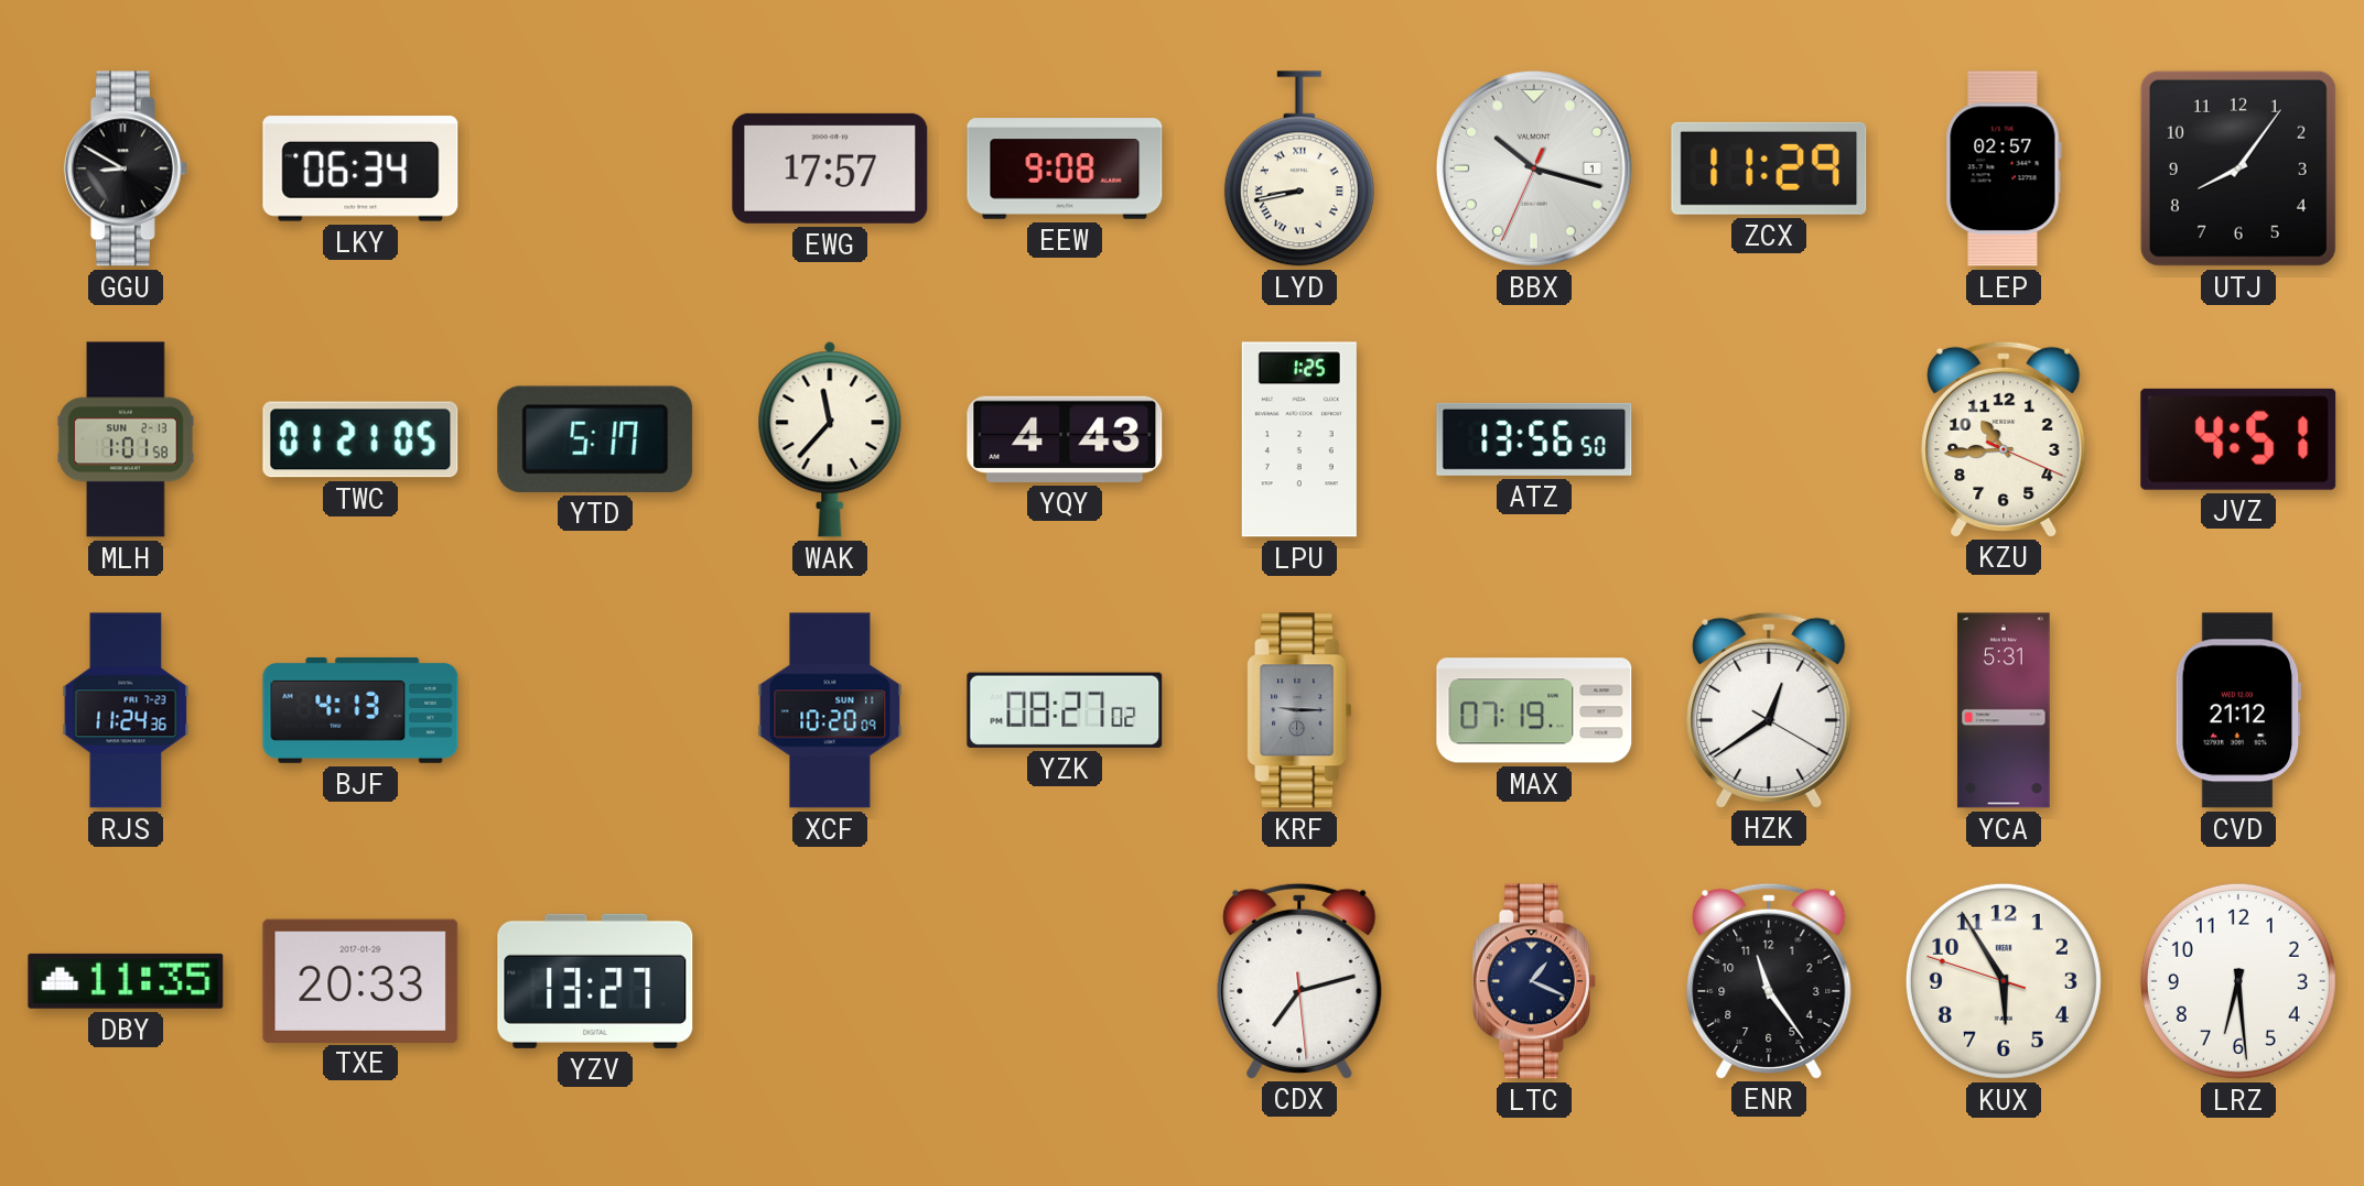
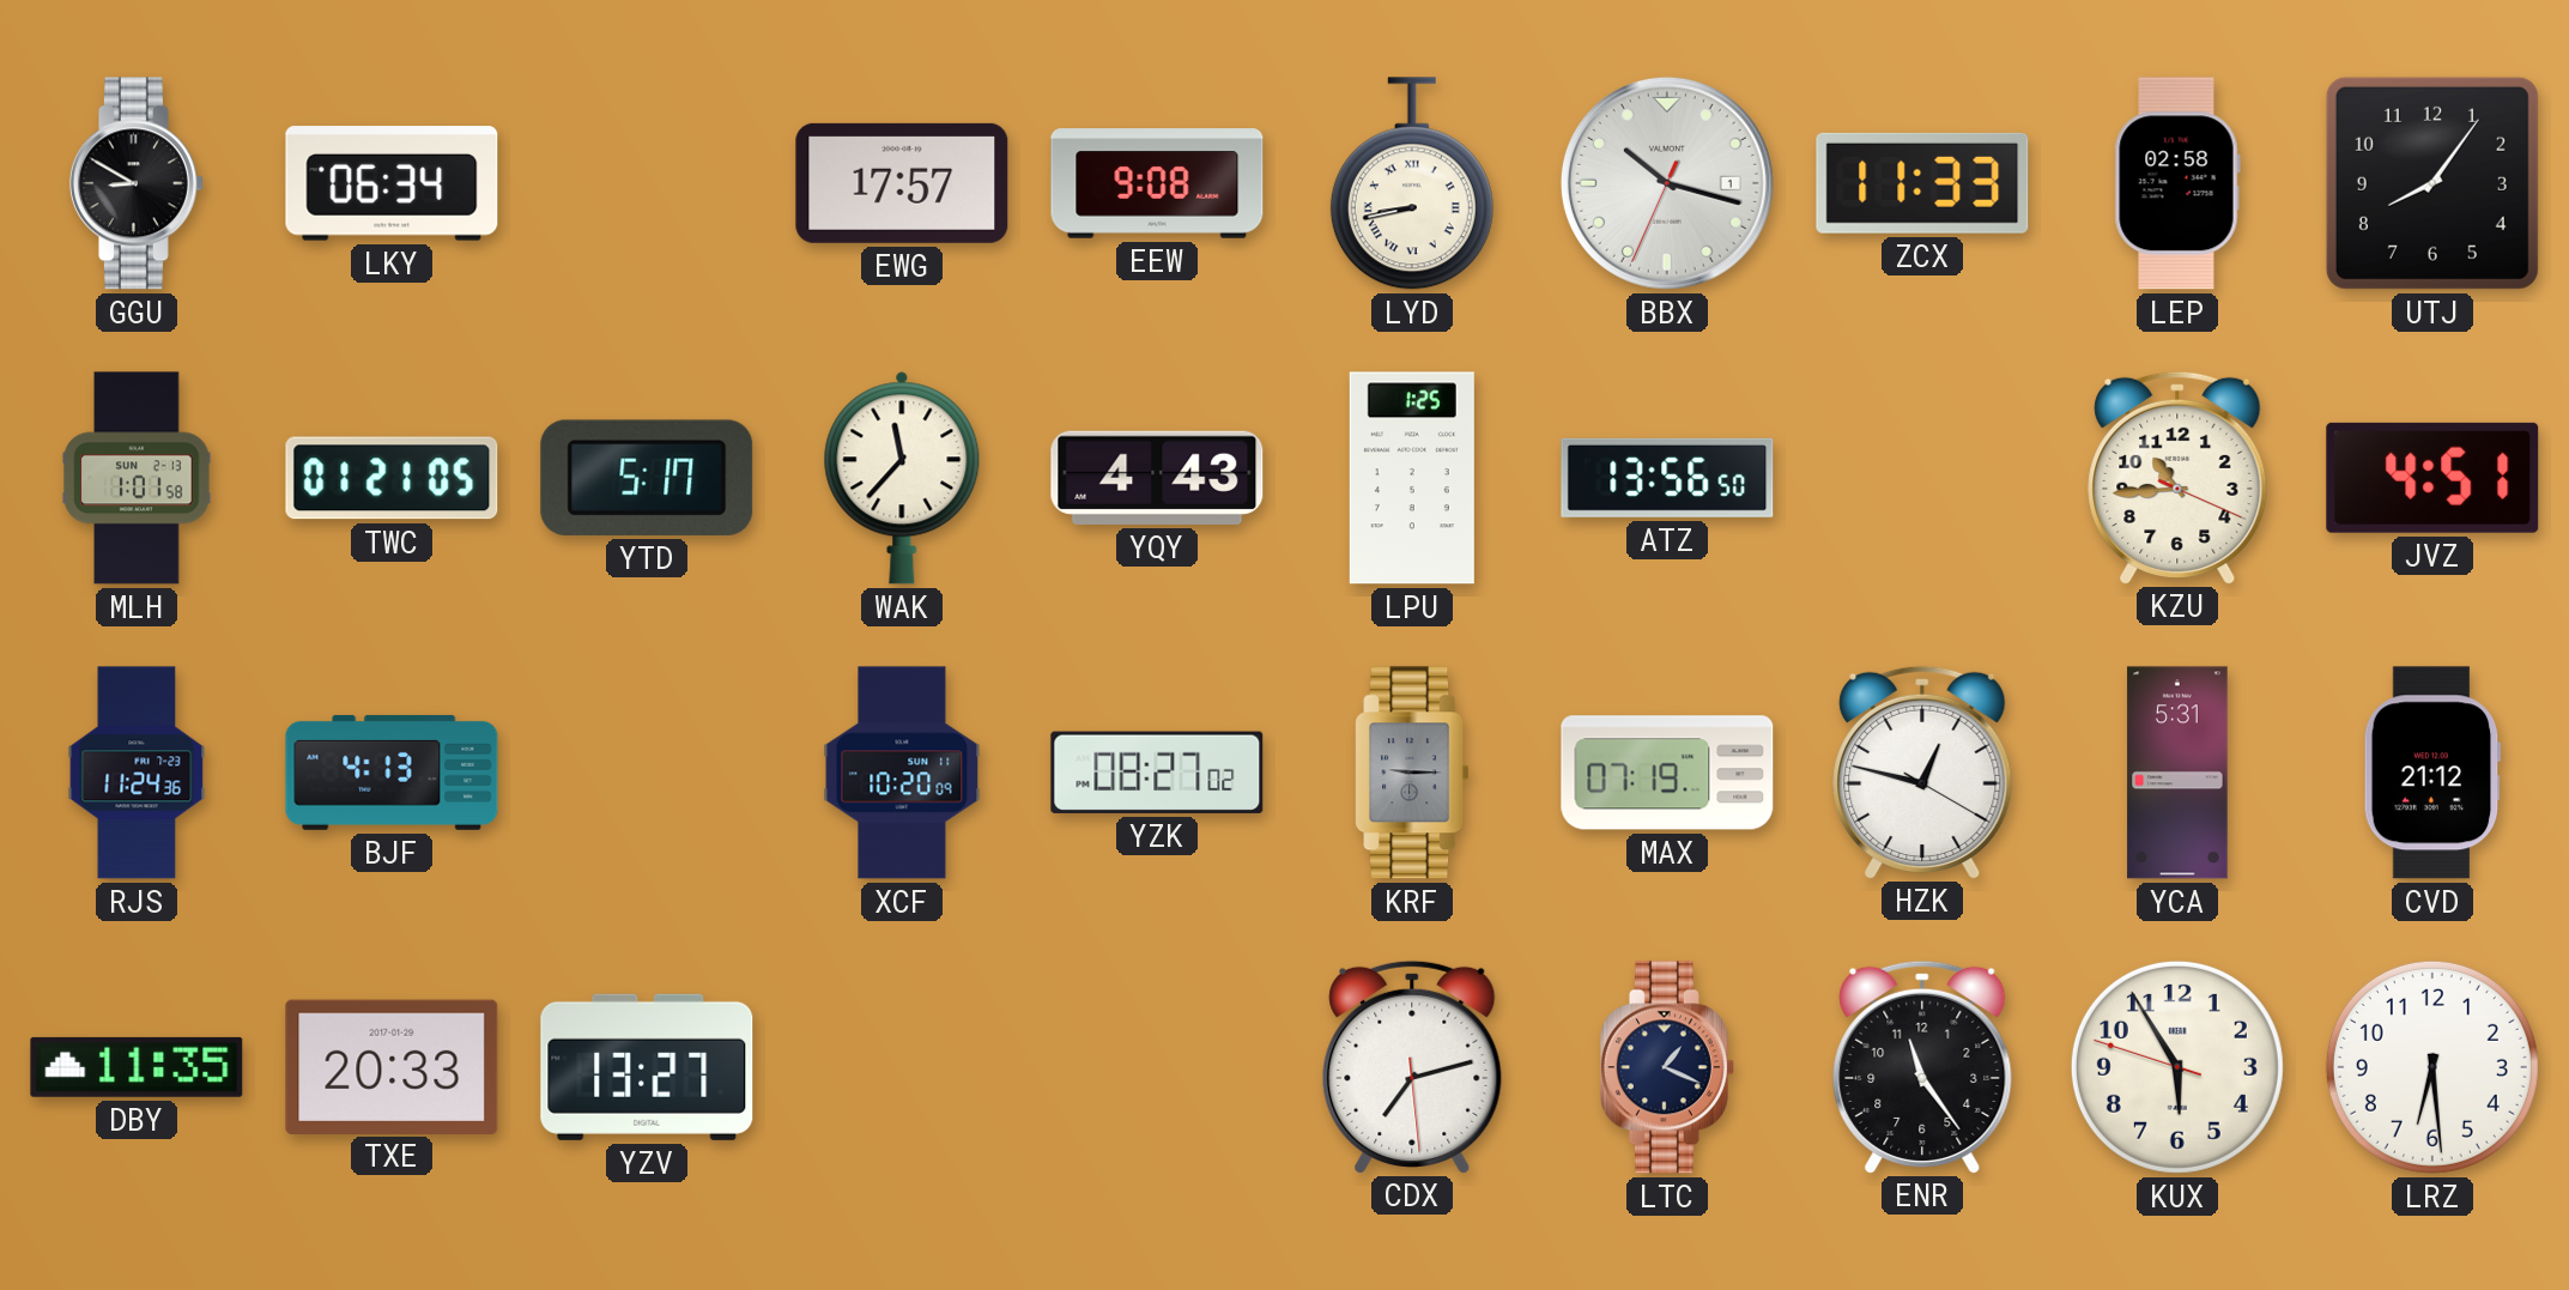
ZCX: 11:29 -> 11:33
LEP: 02:57 -> 02:58
HZK: 12:39 -> 12:47
